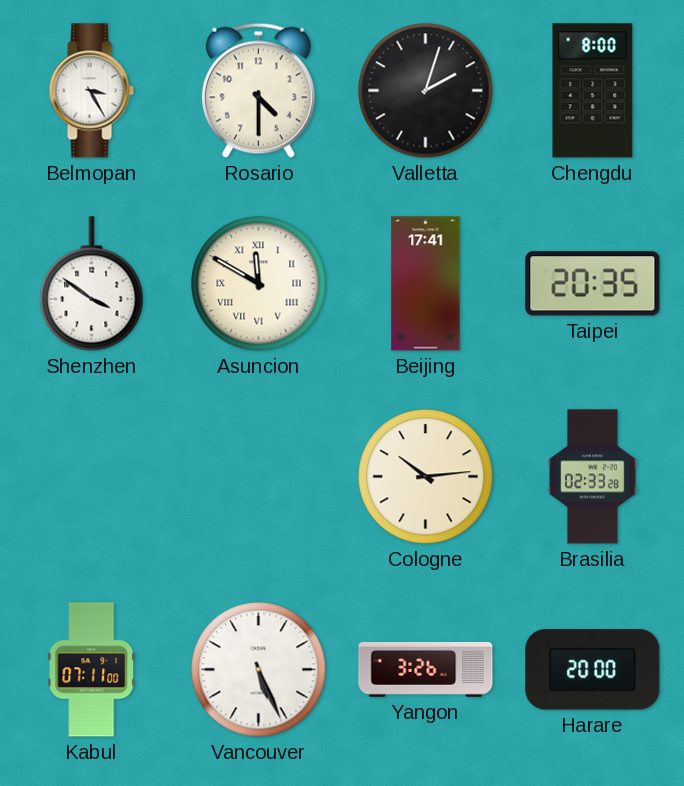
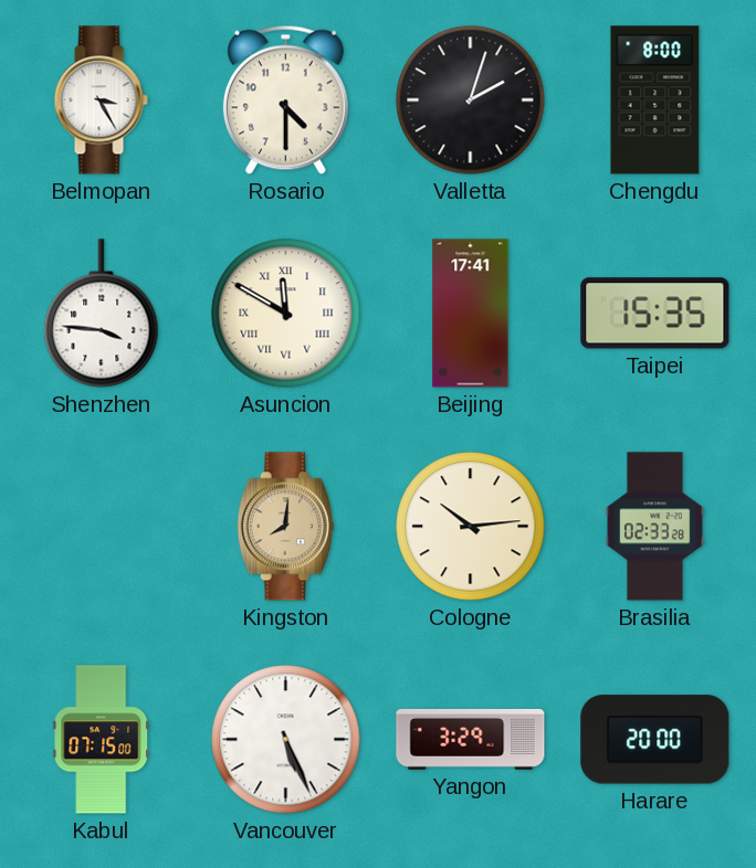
Shenzhen: 3:51 -> 3:46
Taipei: 20:35 -> 15:35
Kingston: none -> 8:01
Kabul: 07:11 -> 07:15
Yangon: 3:26 -> 3:29
